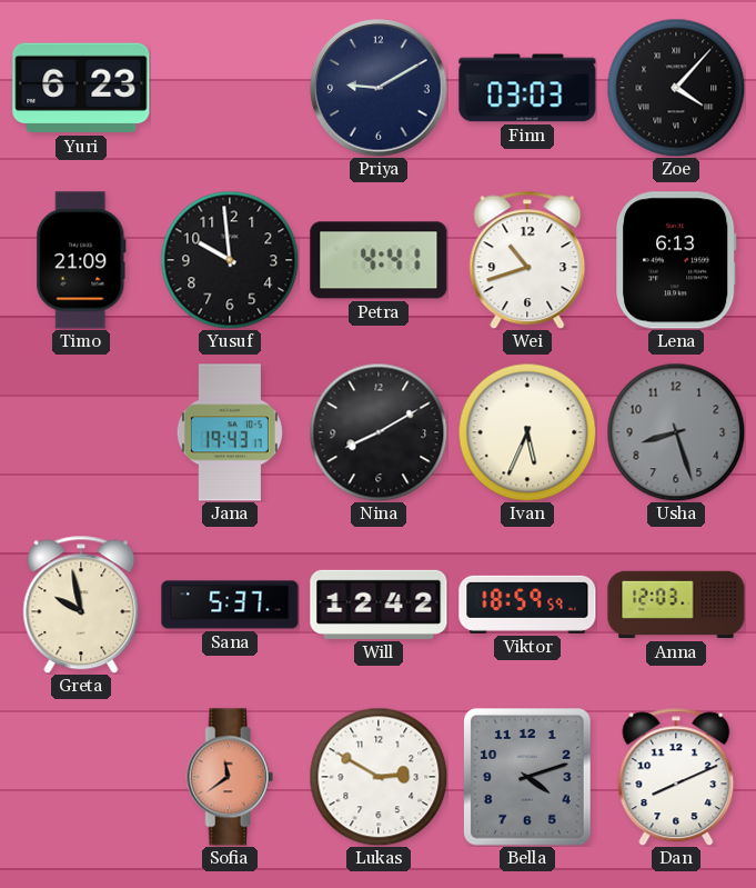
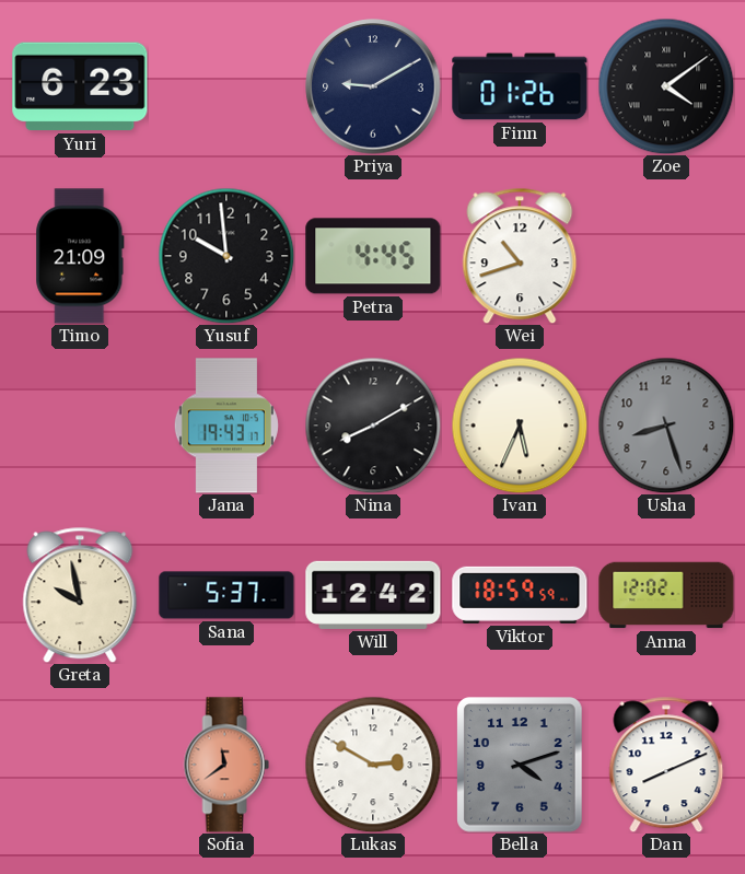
Finn: 03:03 -> 01:26
Zoe: 4:07 -> 4:09
Petra: 4:41 -> 4:45
Lena: 6:13 -> none
Anna: 12:03 -> 12:02
